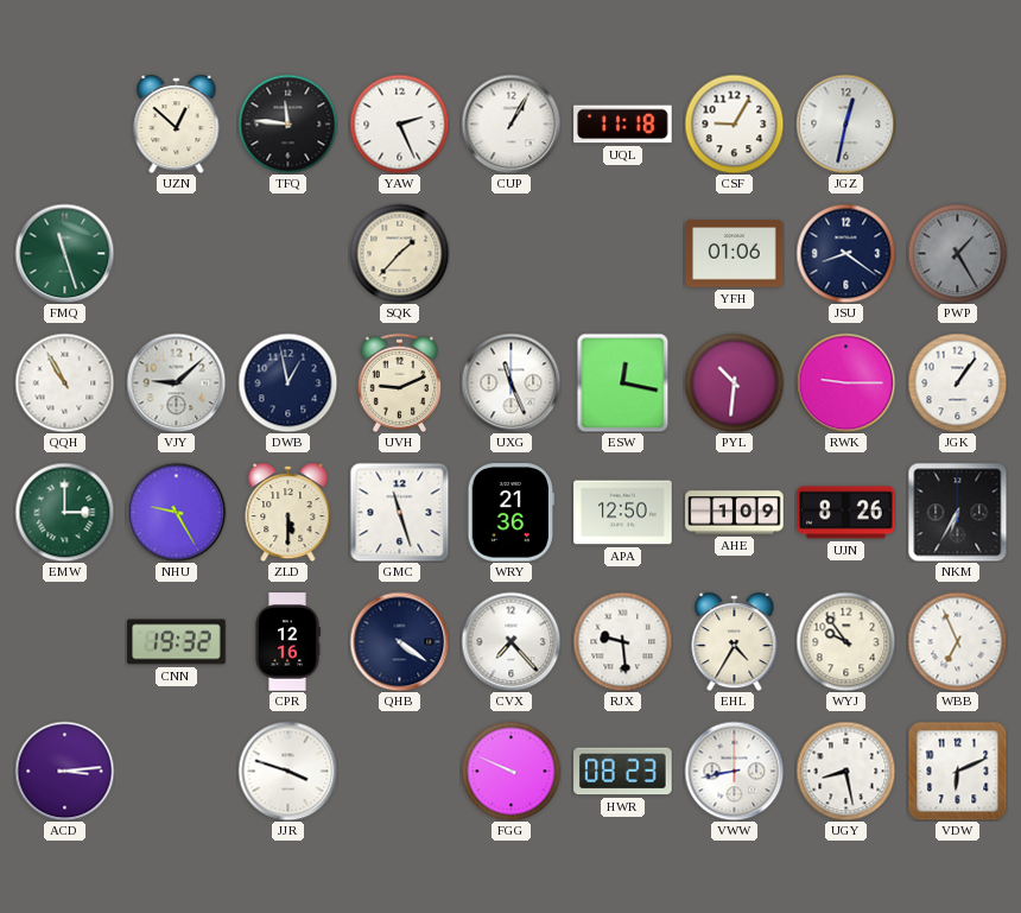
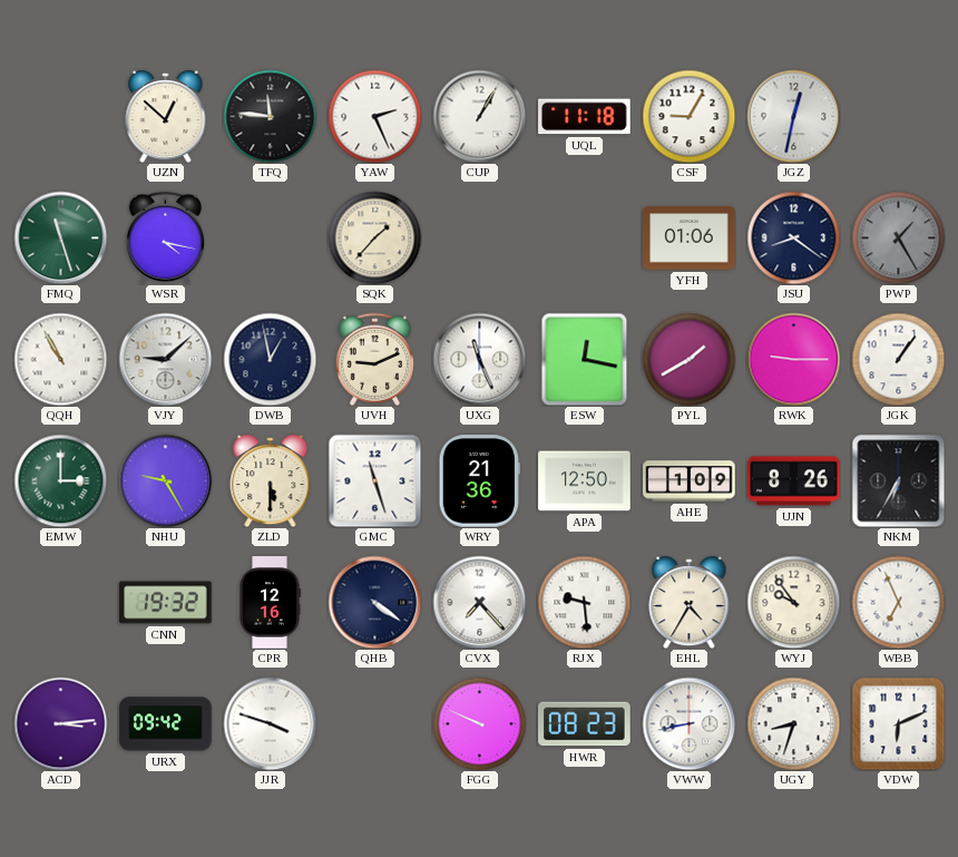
WSR: none -> 4:17
PYL: 10:31 -> 1:40
URX: none -> 09:42
UGY: 8:28 -> 8:33
